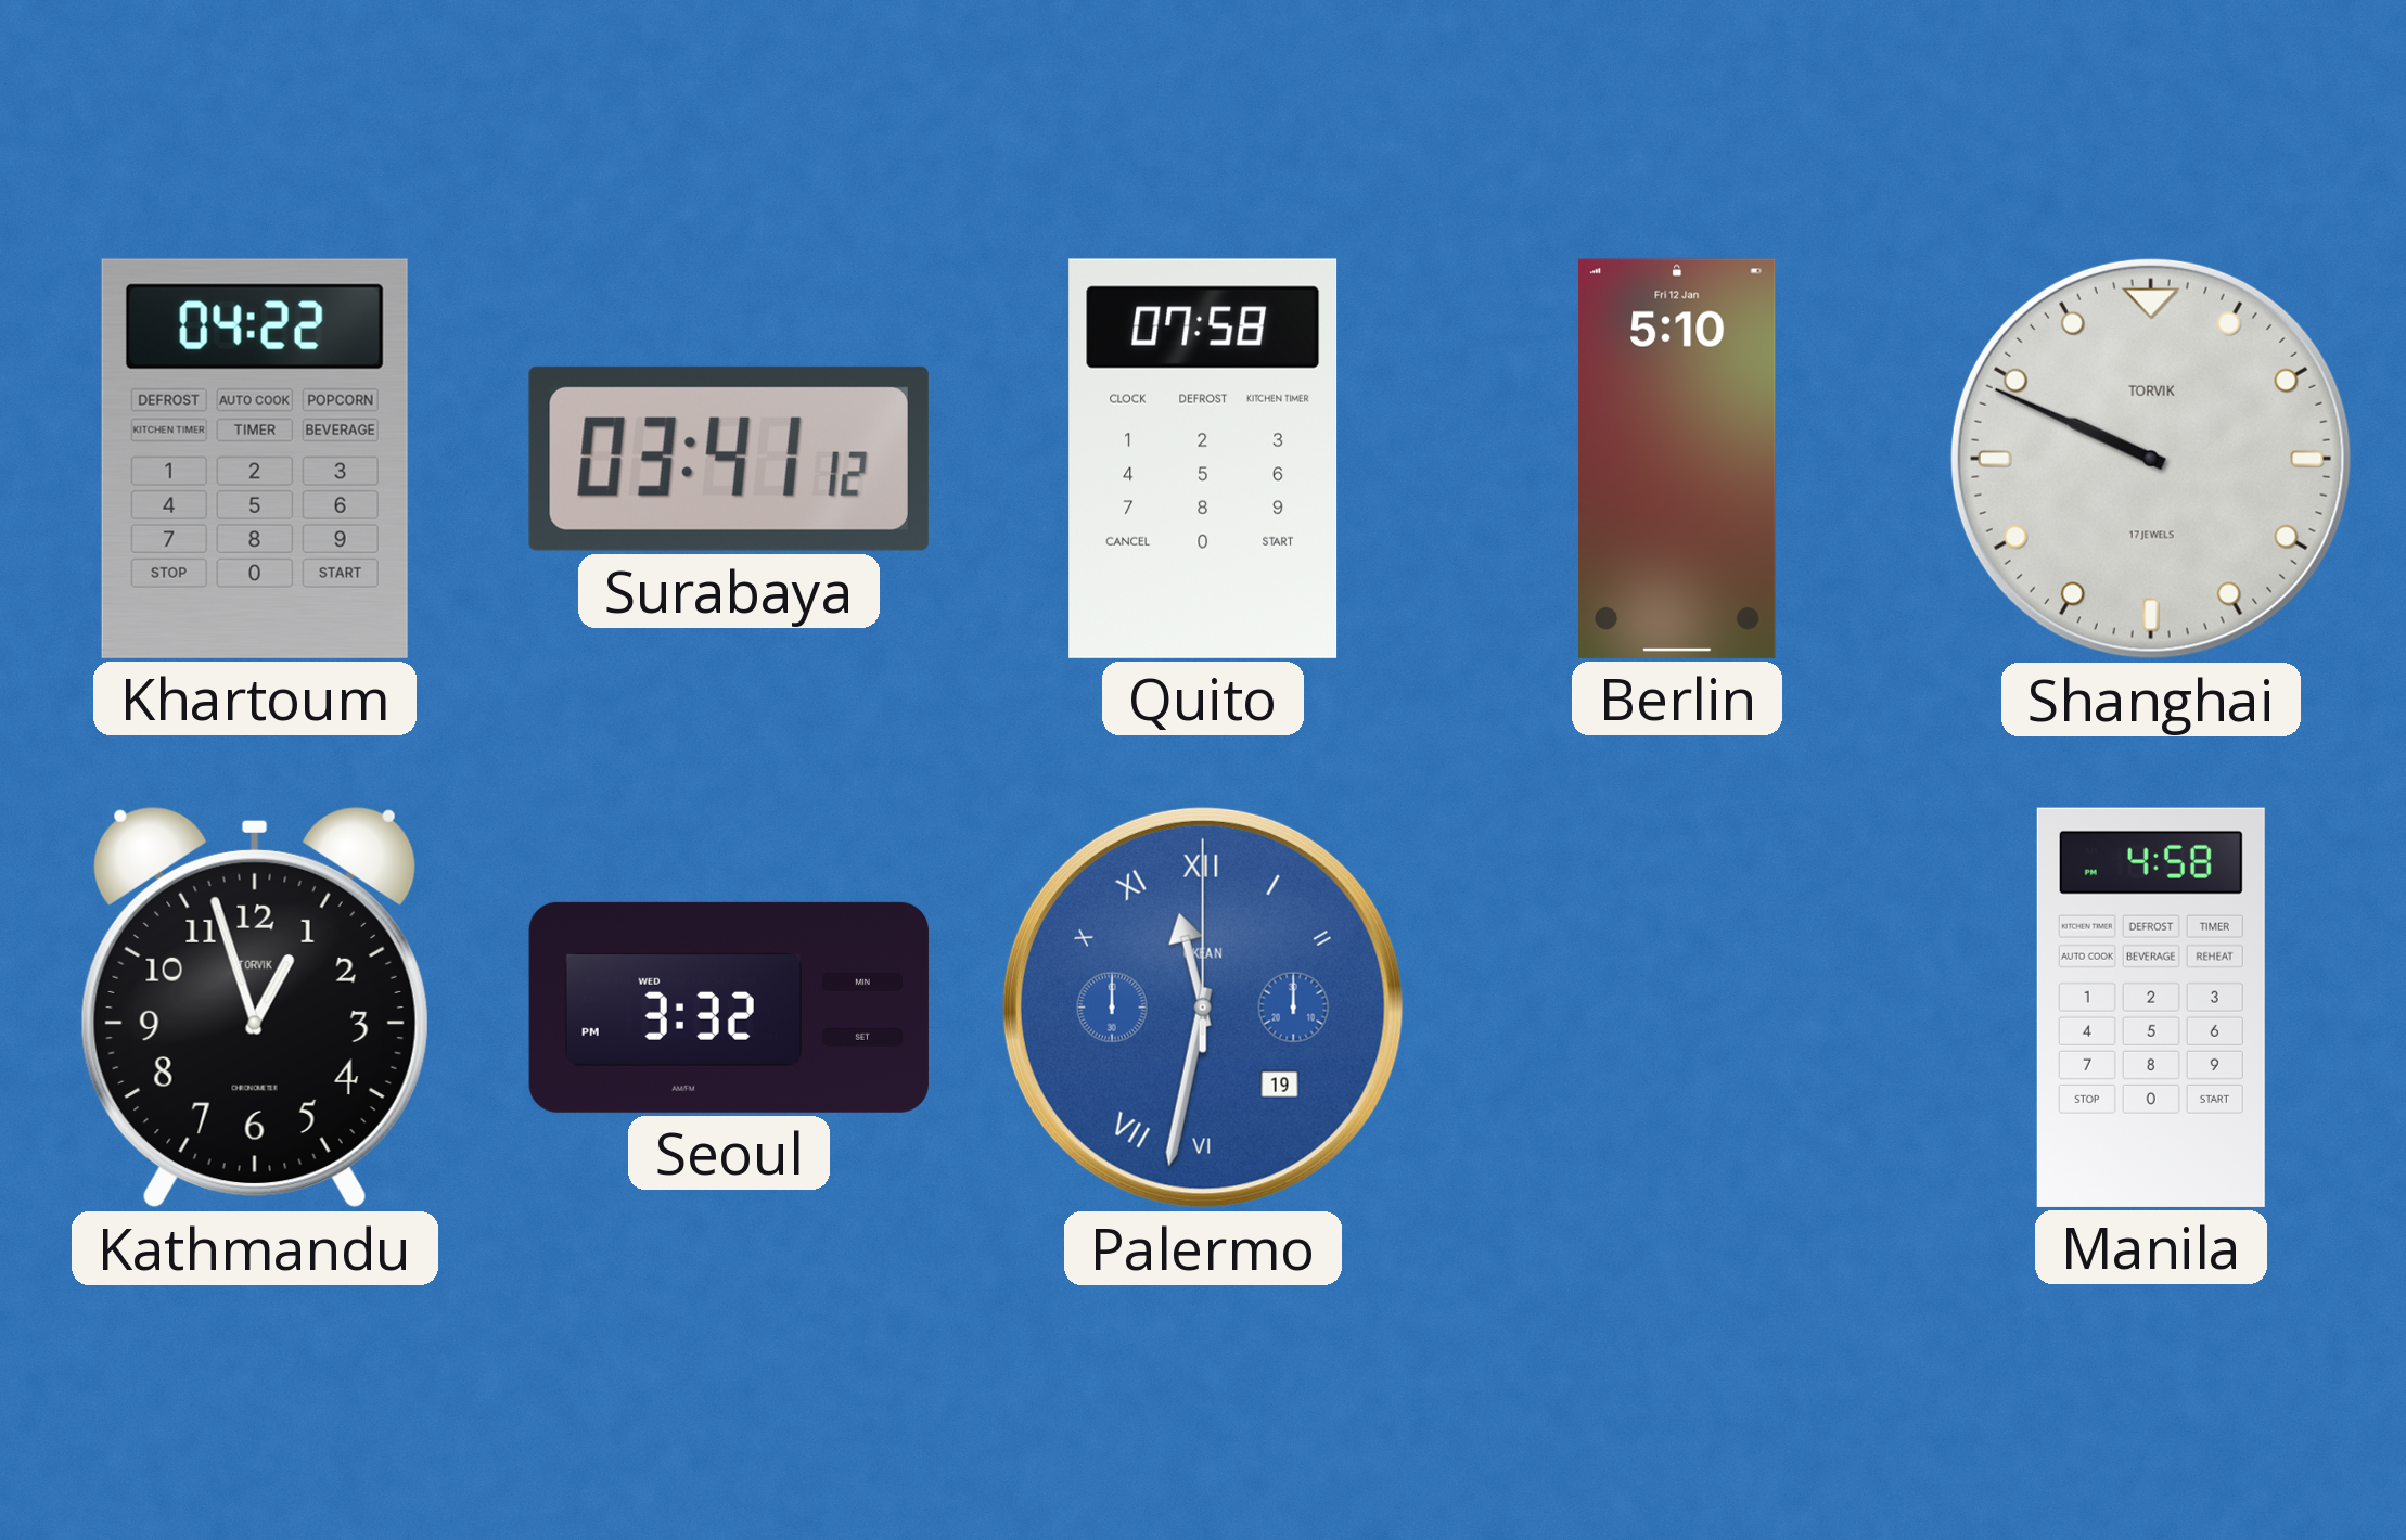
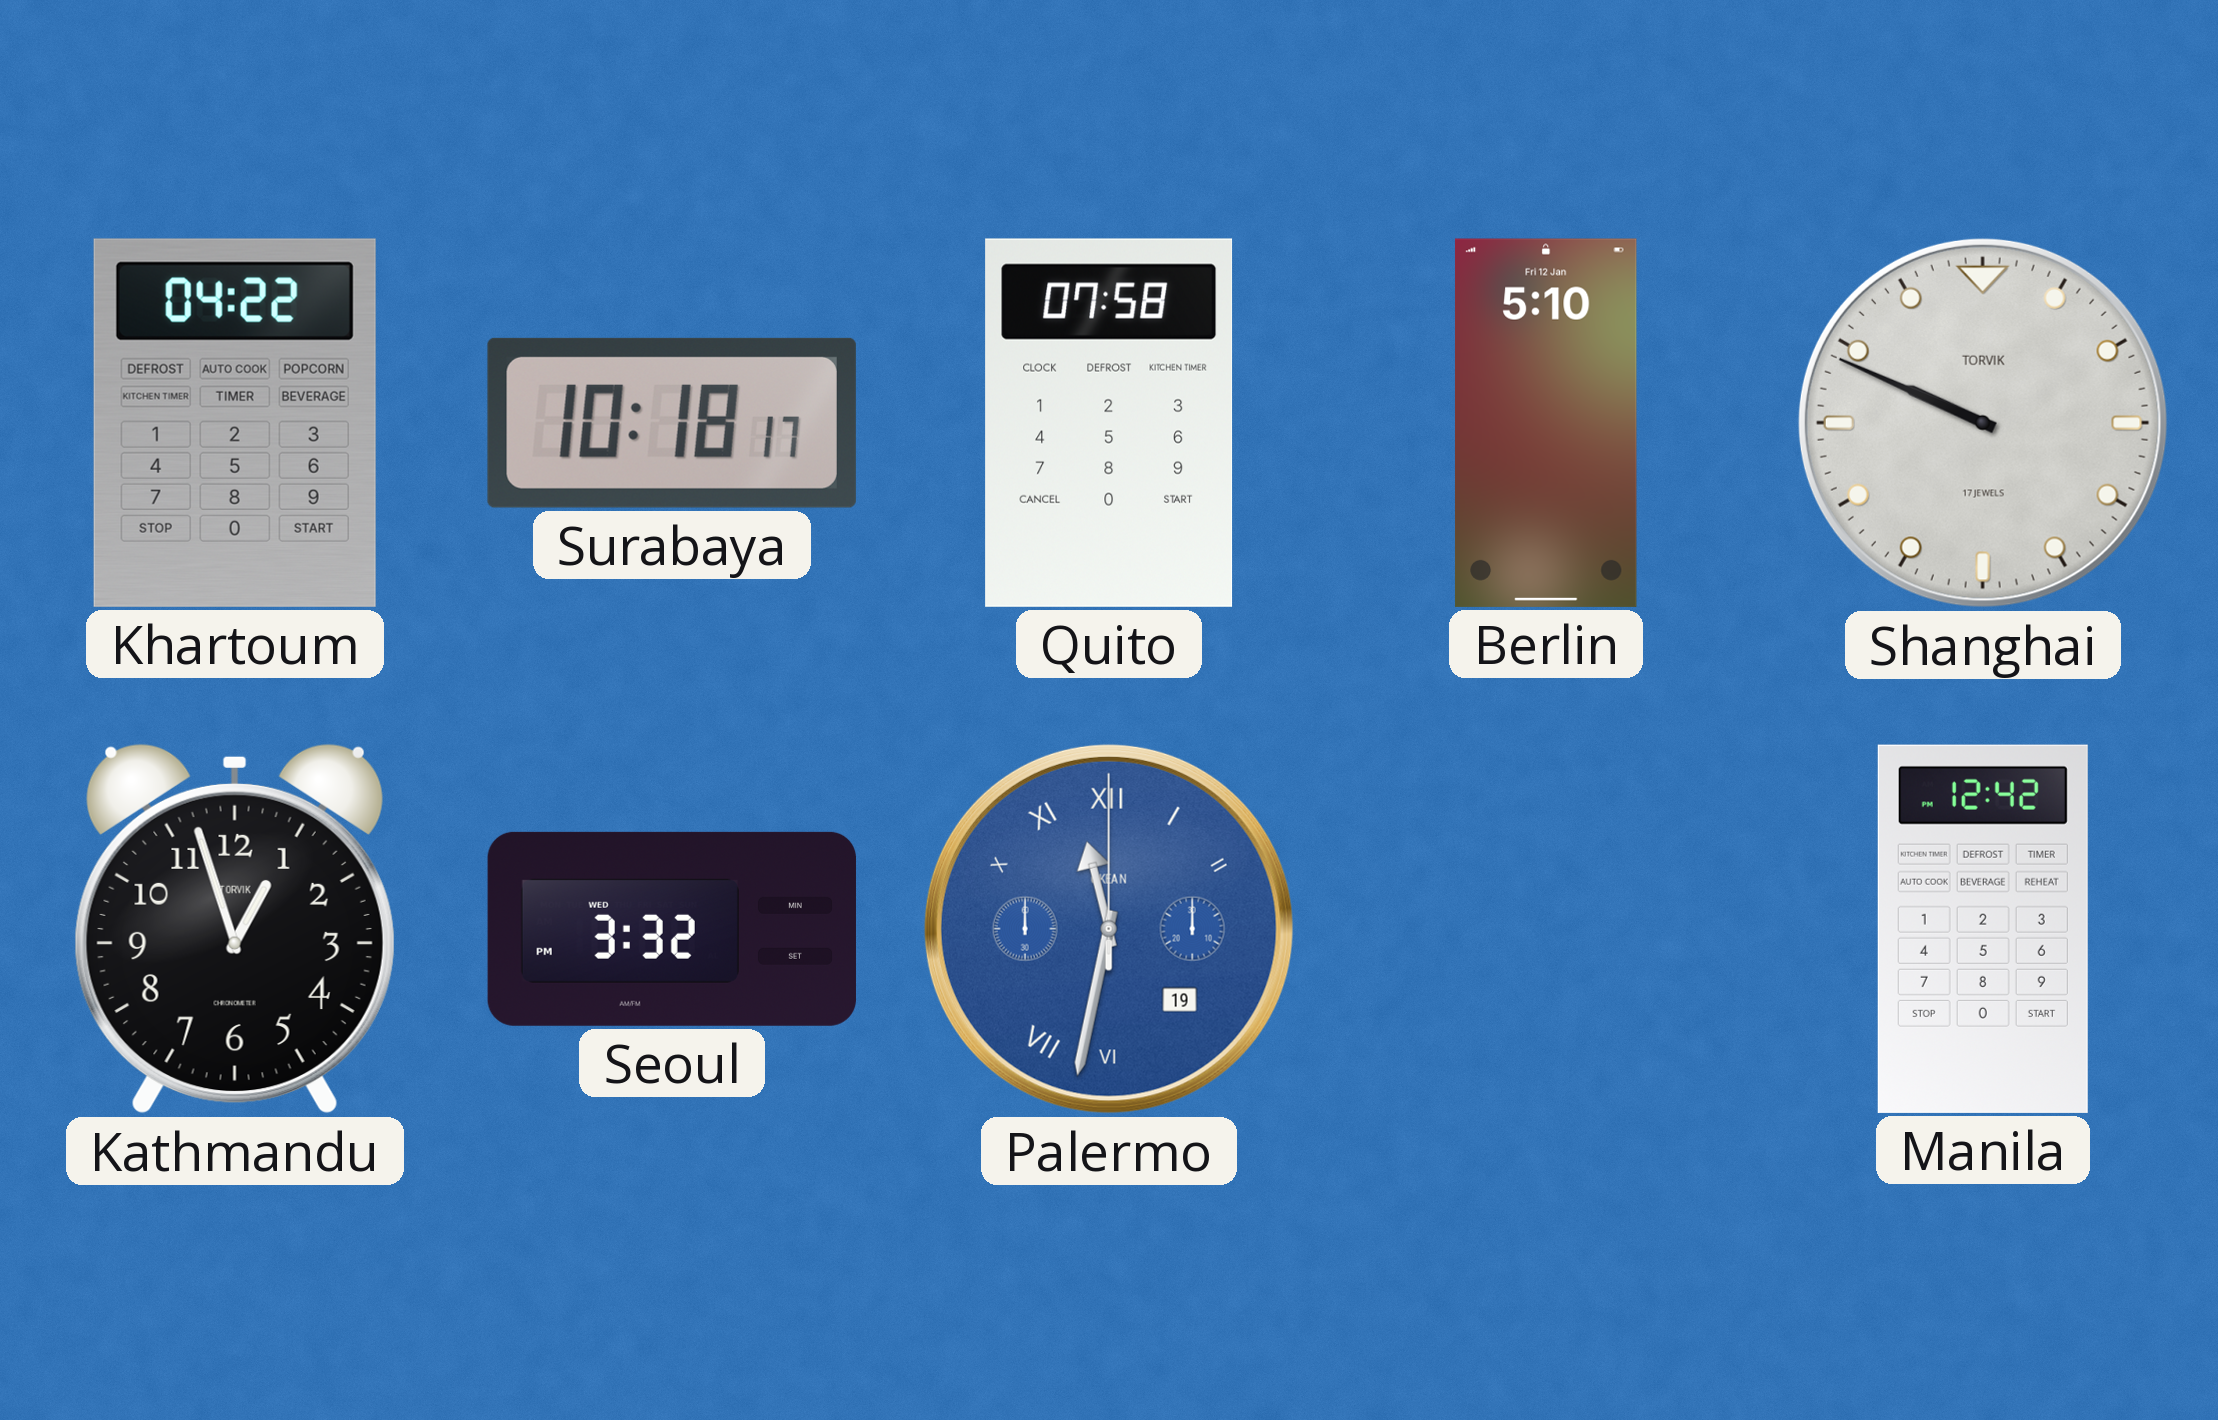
Surabaya: 03:41 -> 10:18
Manila: 4:58 -> 12:42
